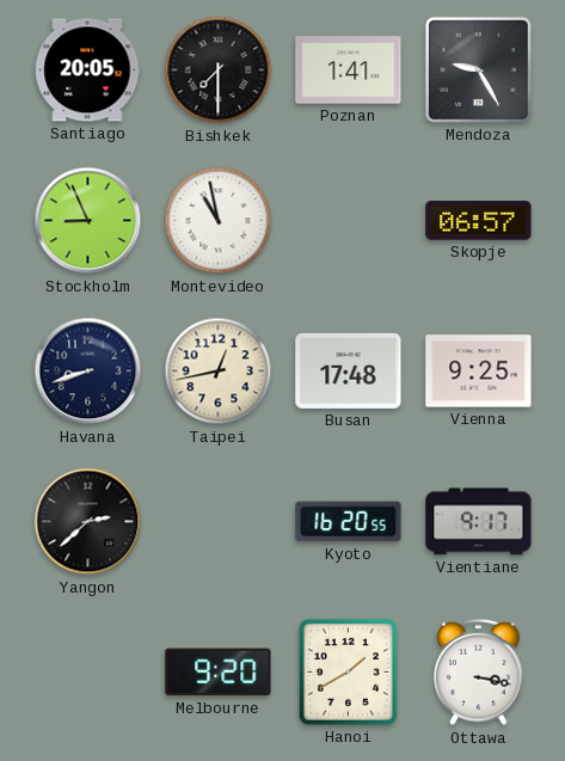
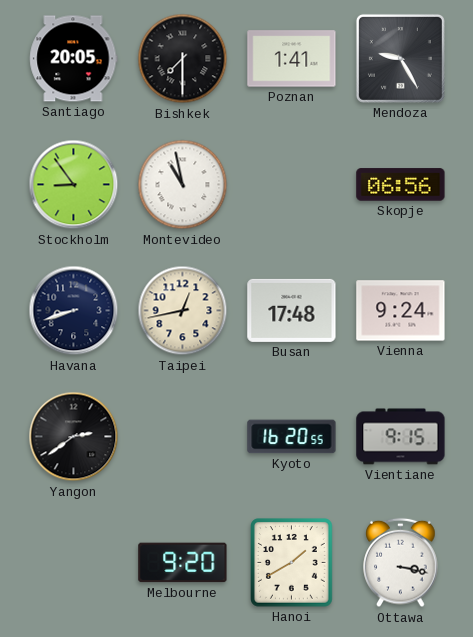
Stockholm: 8:56 -> 8:54
Skopje: 06:57 -> 06:56
Vienna: 9:25 -> 9:24
Yangon: 2:38 -> 2:39
Vientiane: 9:17 -> 9:15
